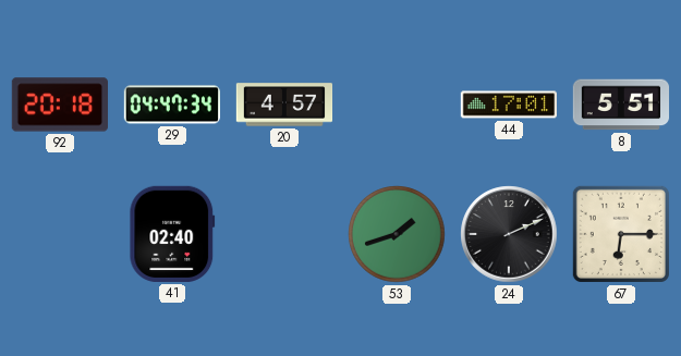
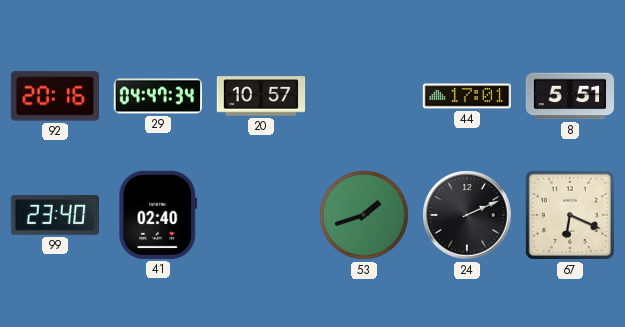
92: 20:18 -> 20:16
20: 4:57 -> 10:57
99: none -> 23:40
67: 6:15 -> 6:19
